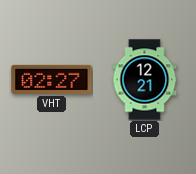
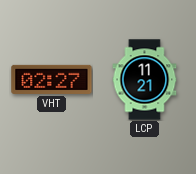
LCP: 12:21 -> 11:21
